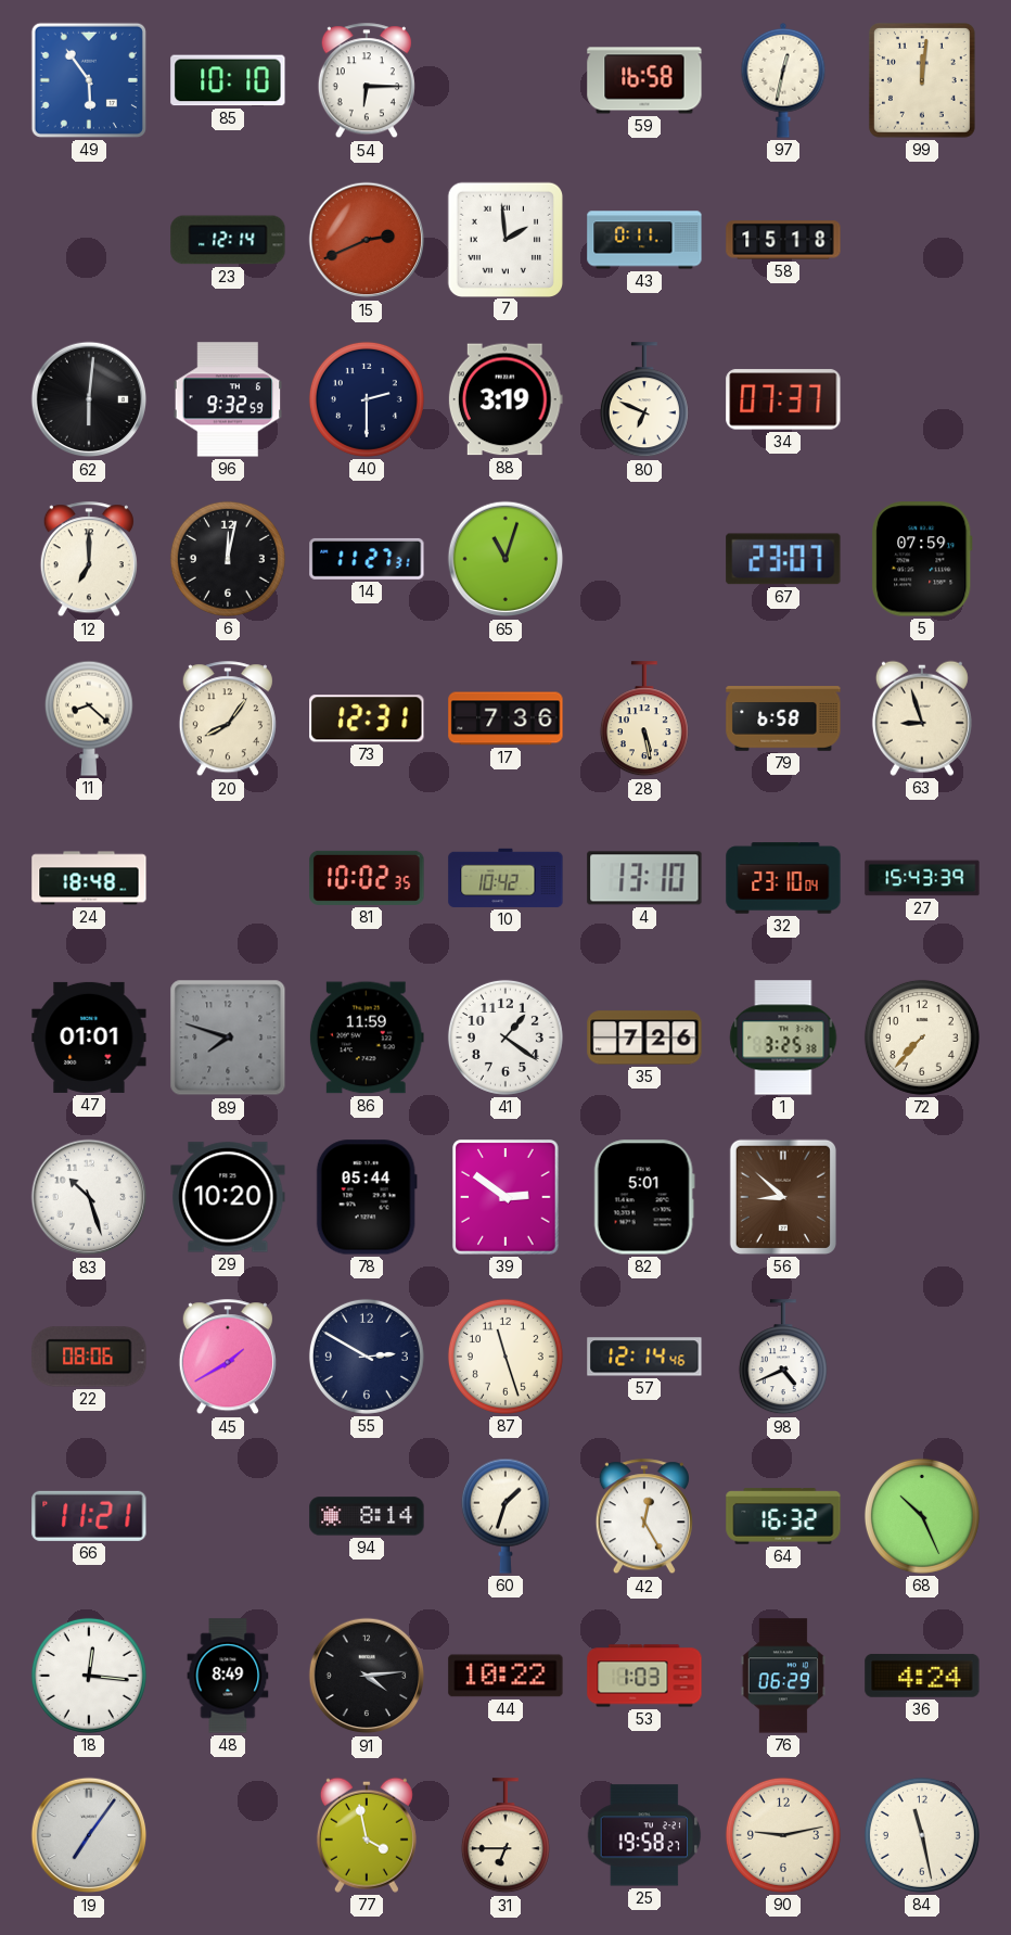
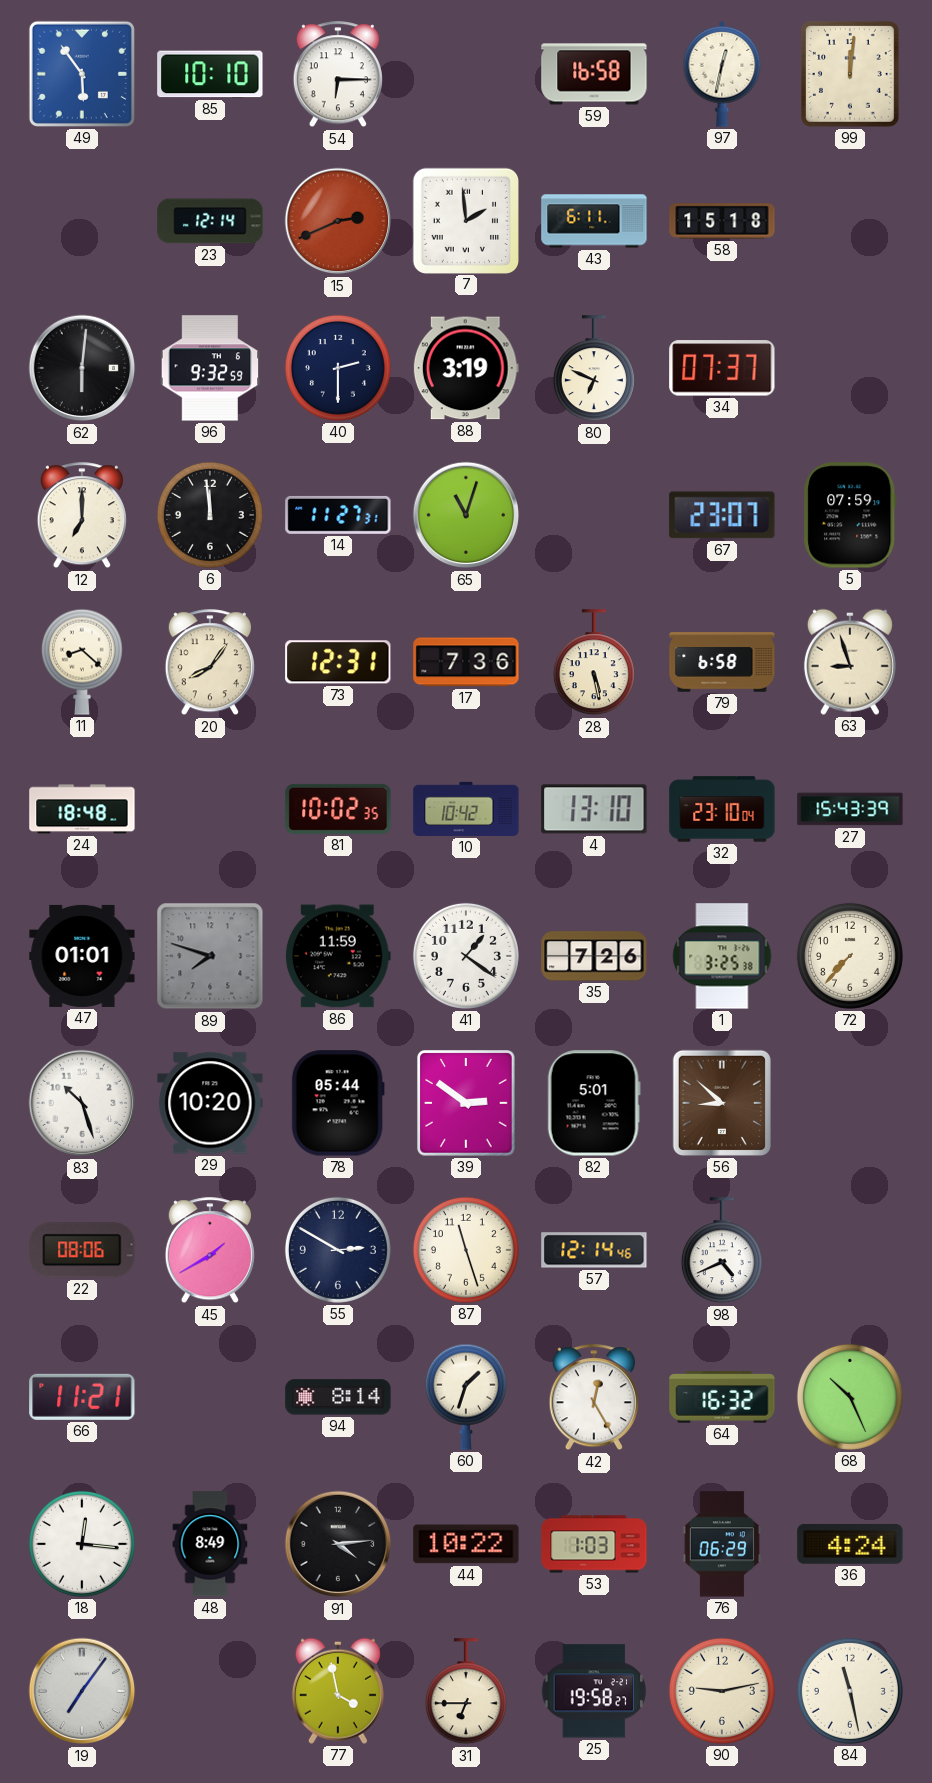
43: 0:11 -> 6:11
6: 12:02 -> 11:59
